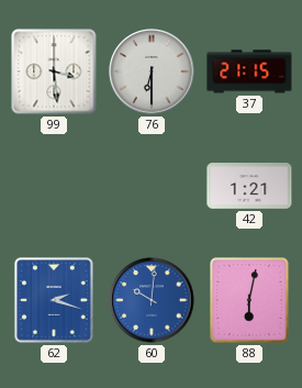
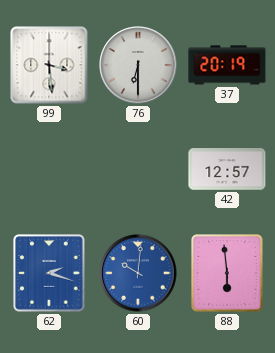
37: 21:15 -> 20:19
42: 1:21 -> 12:57
88: 6:02 -> 5:59
